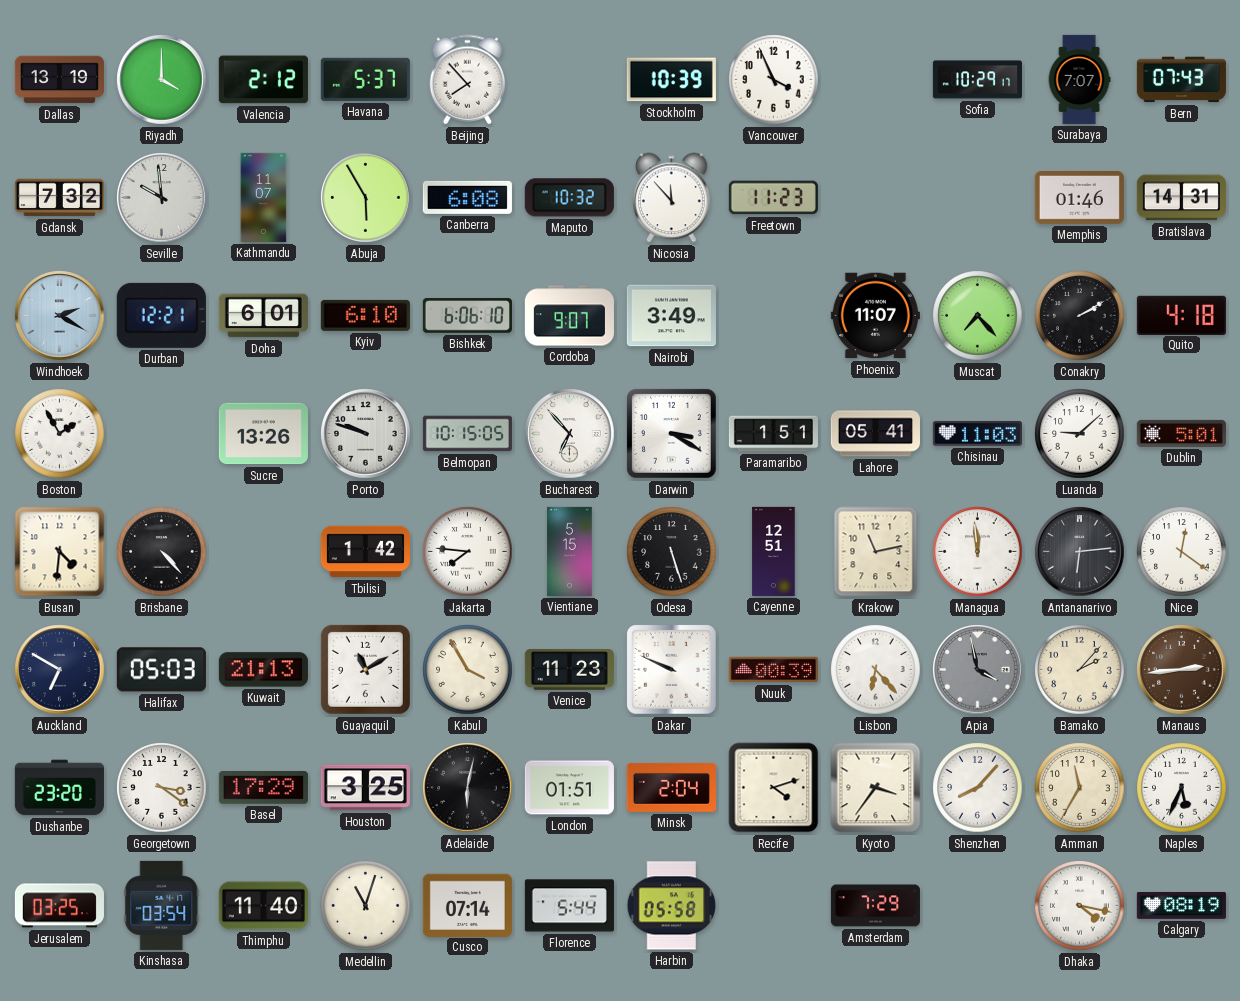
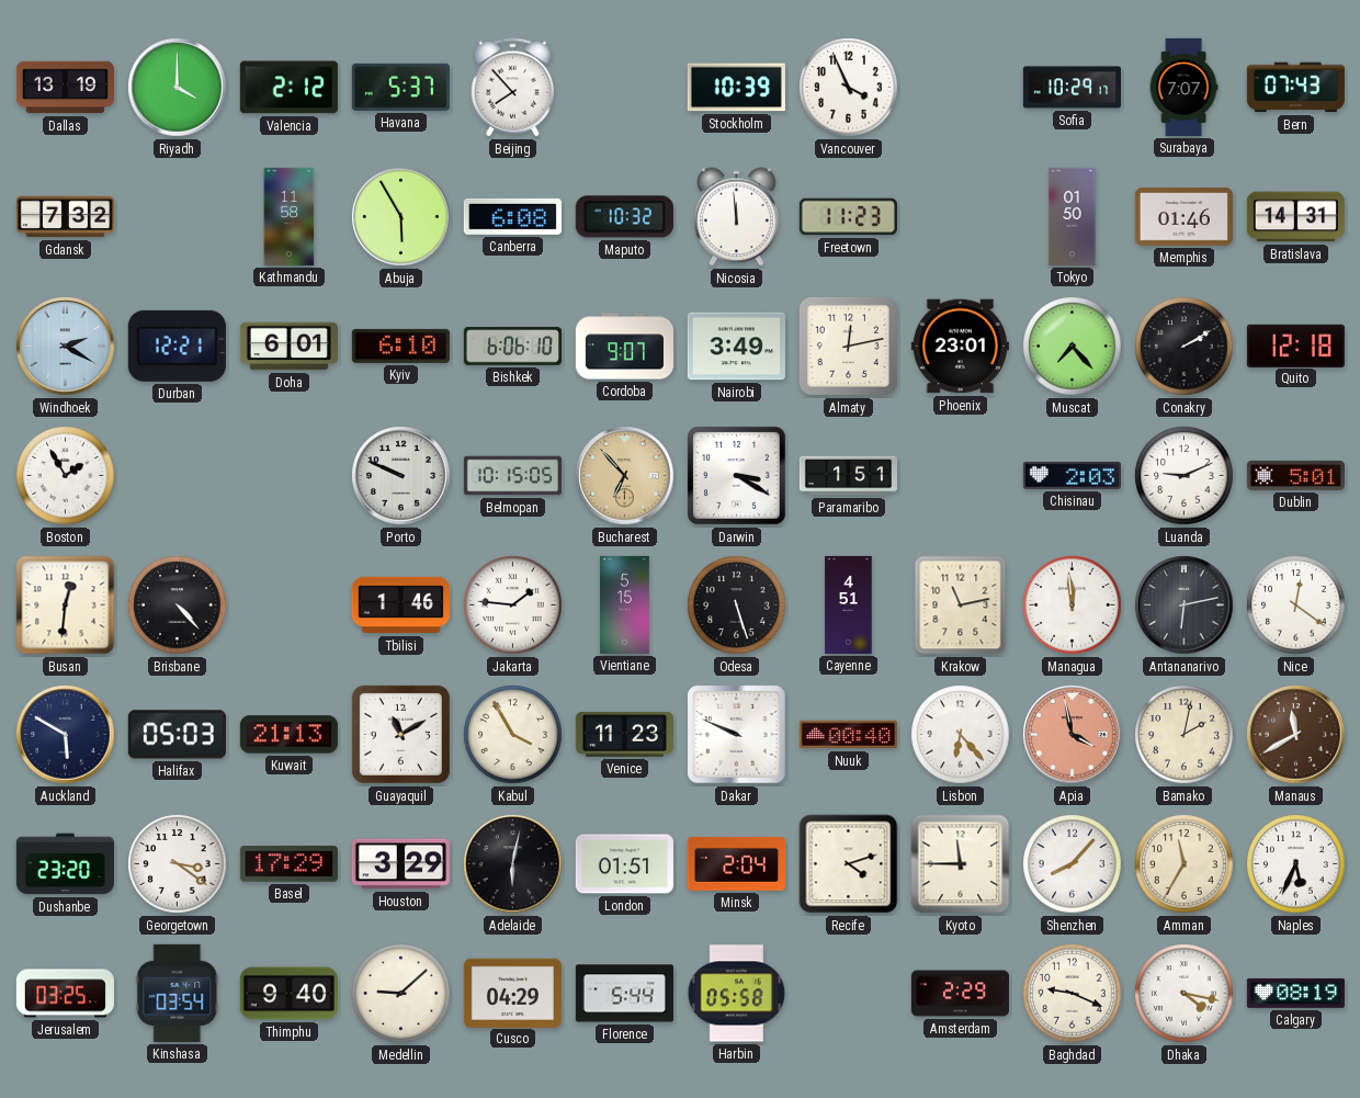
Seville: 9:59 -> none
Kathmandu: 11:07 -> 11:58
Nicosia: 11:53 -> 11:59
Tokyo: none -> 01:50
Almaty: none -> 12:13
Phoenix: 11:07 -> 23:01
Quito: 4:18 -> 12:18
Sucre: 13:26 -> none
Porto: 9:48 -> 9:49
Bucharest dial: white -> champagne
Lahore: 05:41 -> none
Chisinau: 11:03 -> 2:03
Luanda: 9:08 -> 9:11
Busan: 4:31 -> 12:31
Tbilisi: 1:42 -> 1:46
Jakarta: 7:46 -> 1:46
Cayenne: 12:51 -> 4:51
Antananarivo: 6:14 -> 6:13
Auckland: 6:50 -> 5:50
Nuuk: 00:39 -> 00:40
Apia dial: grey -> salmon
Bamako: 2:07 -> 2:02
Manaus: 2:44 -> 11:40
Houston: 3:25 -> 3:29
Kyoto: 3:36 -> 11:45
Thimphu: 11:40 -> 9:40
Medellin: 11:03 -> 9:08
Cusco: 07:14 -> 04:29
Amsterdam: 7:29 -> 2:29
Baghdad: none -> 9:19
